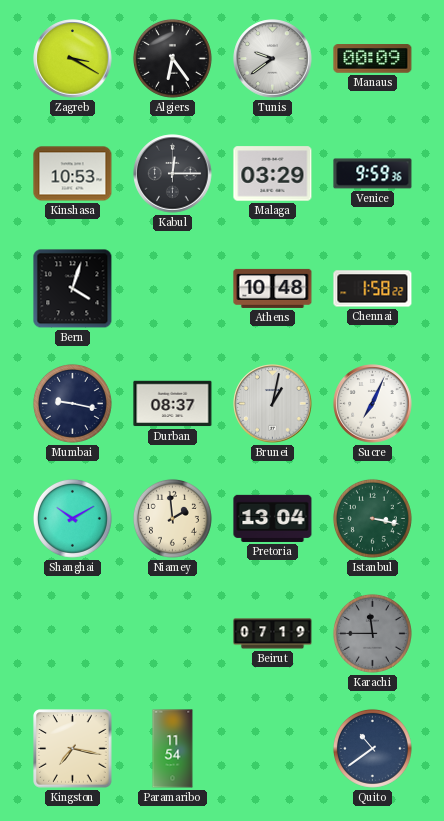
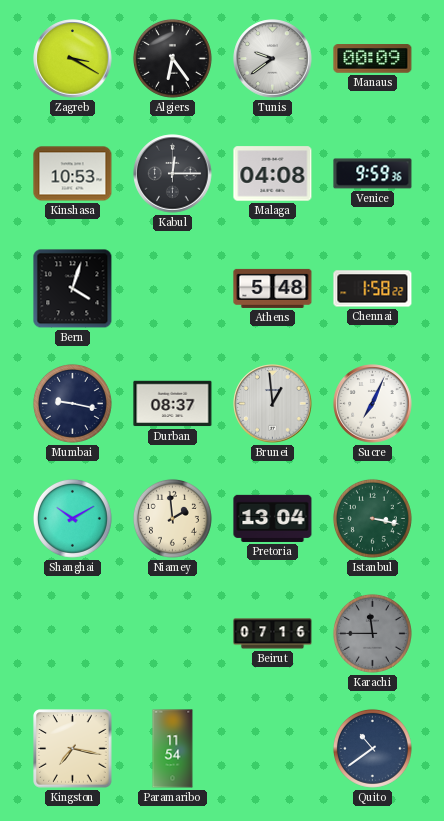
Malaga: 03:29 -> 04:08
Athens: 10:48 -> 5:48
Brunei: 1:02 -> 12:59
Beirut: 07:19 -> 07:16
